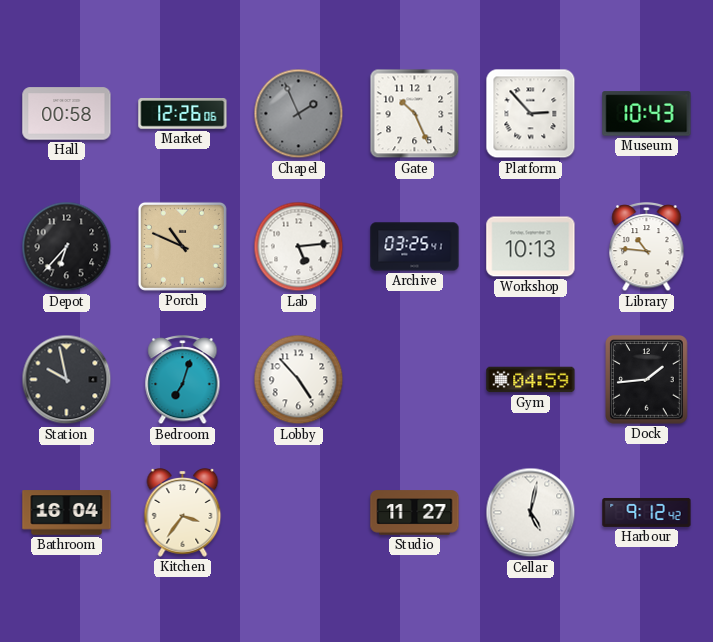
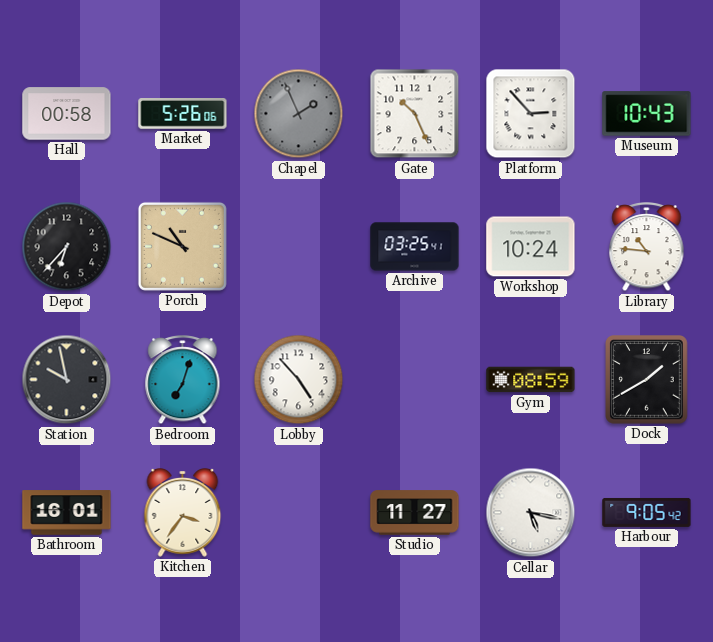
Market: 12:26 -> 5:26
Lab: 5:14 -> none
Workshop: 10:13 -> 10:24
Gym: 04:59 -> 08:59
Dock: 1:44 -> 1:40
Bathroom: 16:04 -> 16:01
Cellar: 5:02 -> 5:17
Harbour: 9:12 -> 9:05
